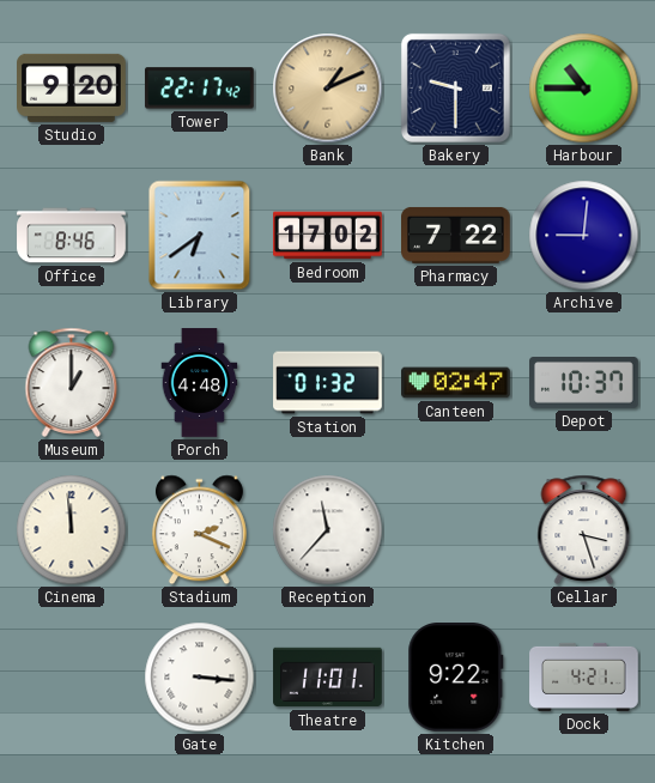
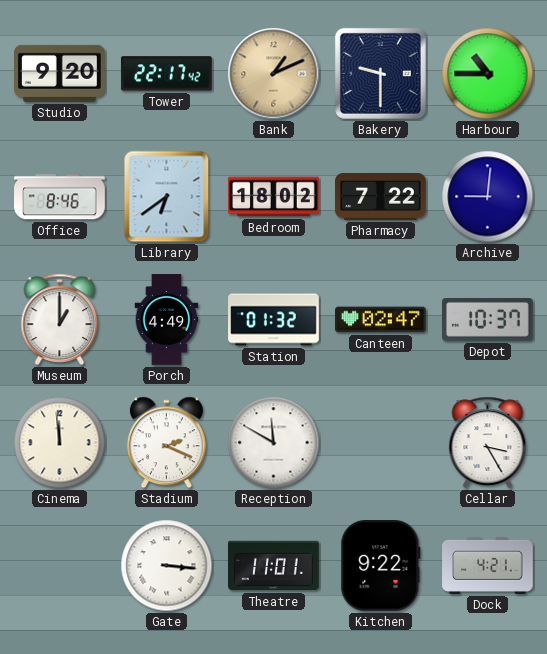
Bedroom: 17:02 -> 18:02
Porch: 4:48 -> 4:49
Reception: 11:37 -> 11:50
Cellar: 3:27 -> 3:25
